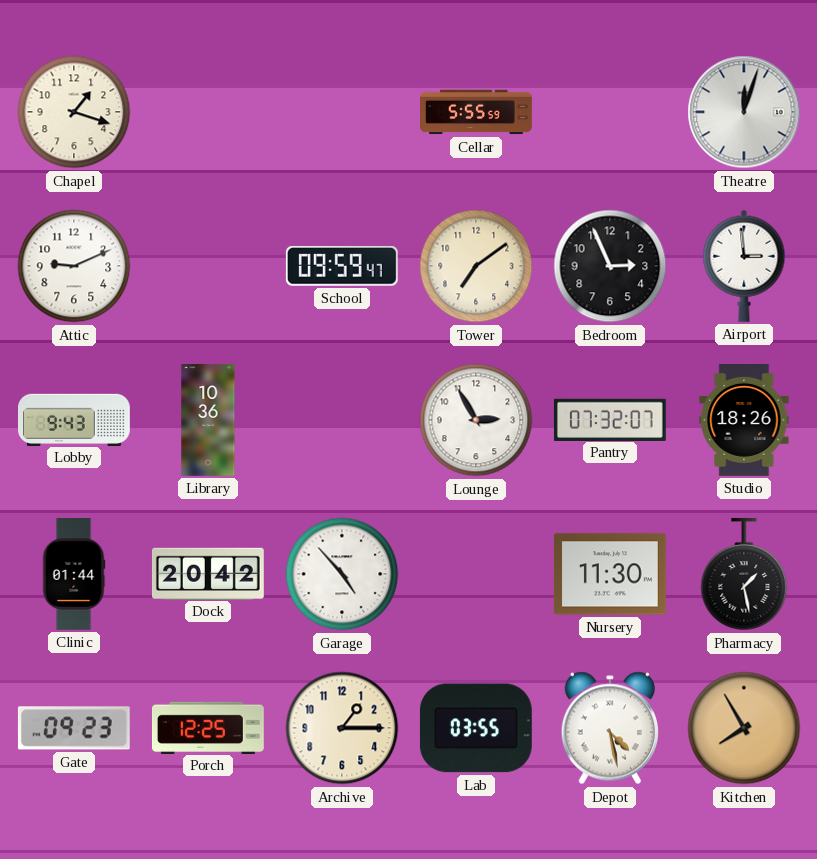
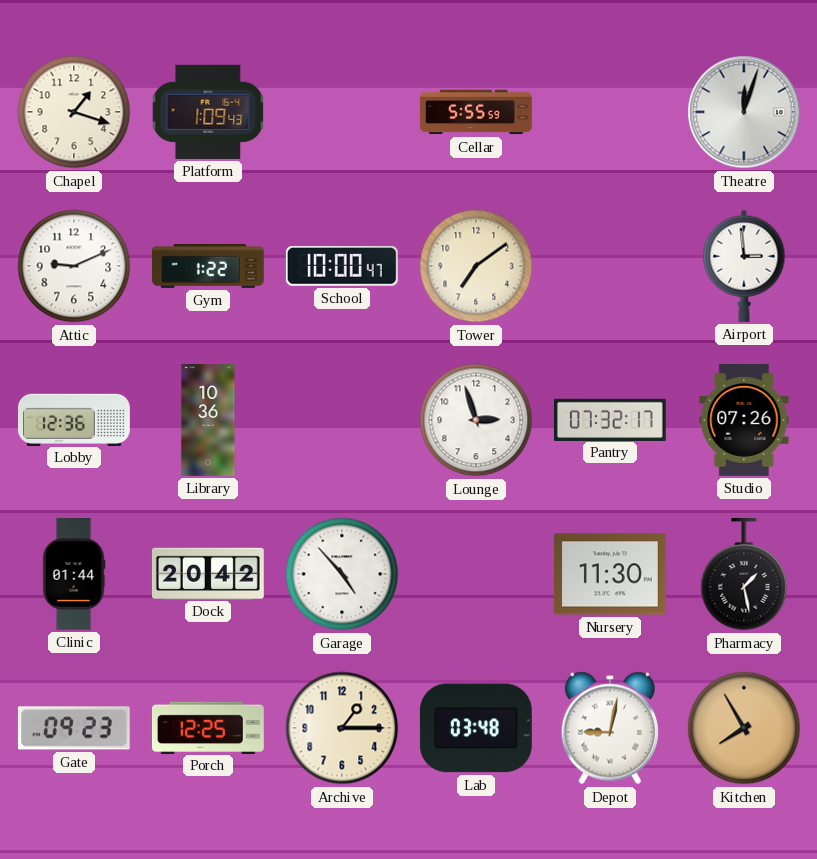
Platform: none -> 1:09
Gym: none -> 1:22
School: 09:59 -> 10:00
Bedroom: 2:56 -> none
Lobby: 9:43 -> 12:36
Lounge: 2:55 -> 2:57
Pantry: 07:32:07 -> 07:32:17
Studio: 18:26 -> 07:26
Lab: 03:55 -> 03:48
Depot: 4:28 -> 9:02
